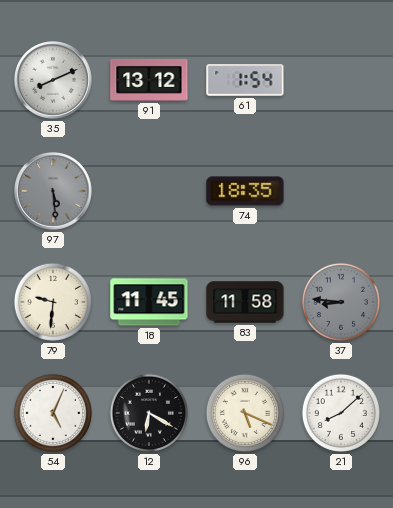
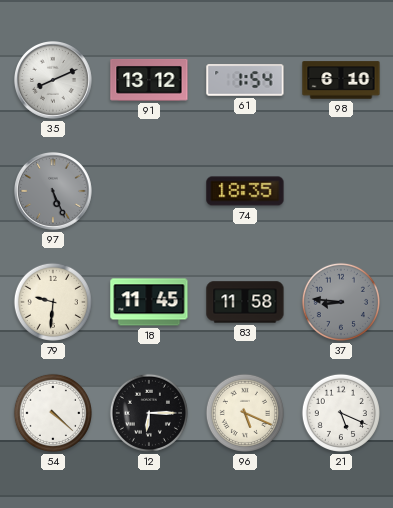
98: none -> 6:10
97: 5:29 -> 5:26
54: 5:04 -> 4:22
12: 6:20 -> 6:15
21: 8:08 -> 5:19
